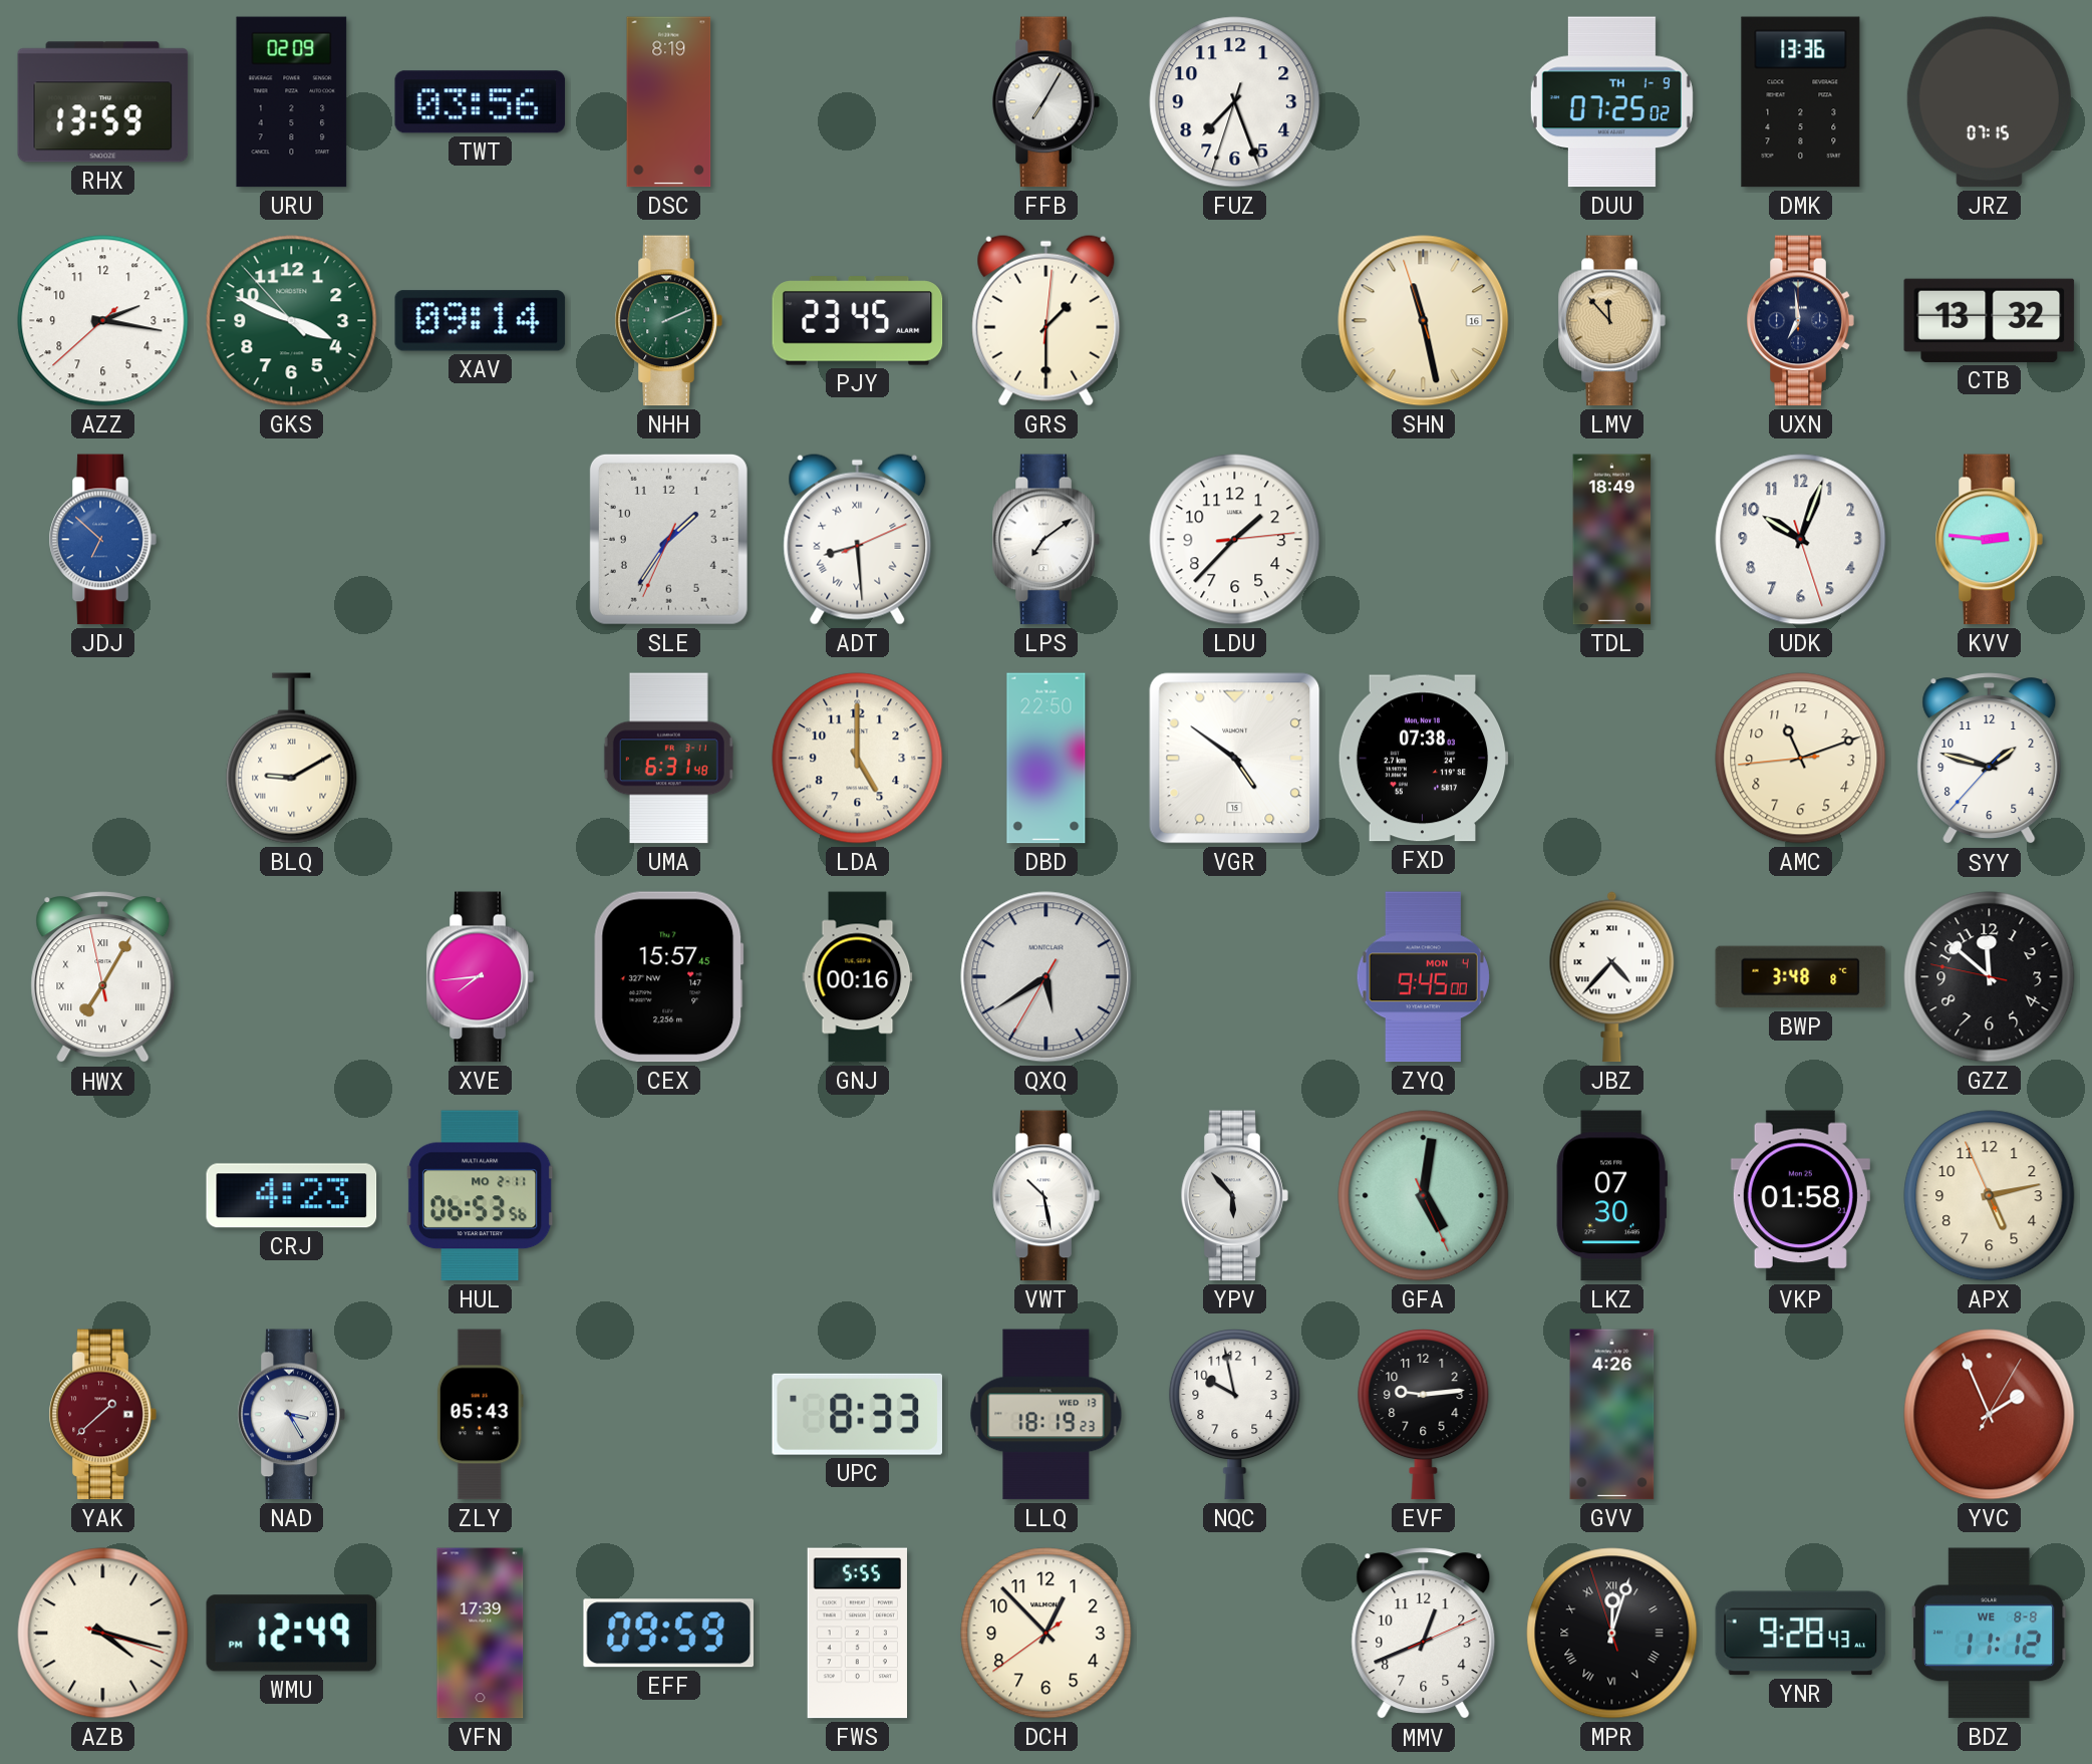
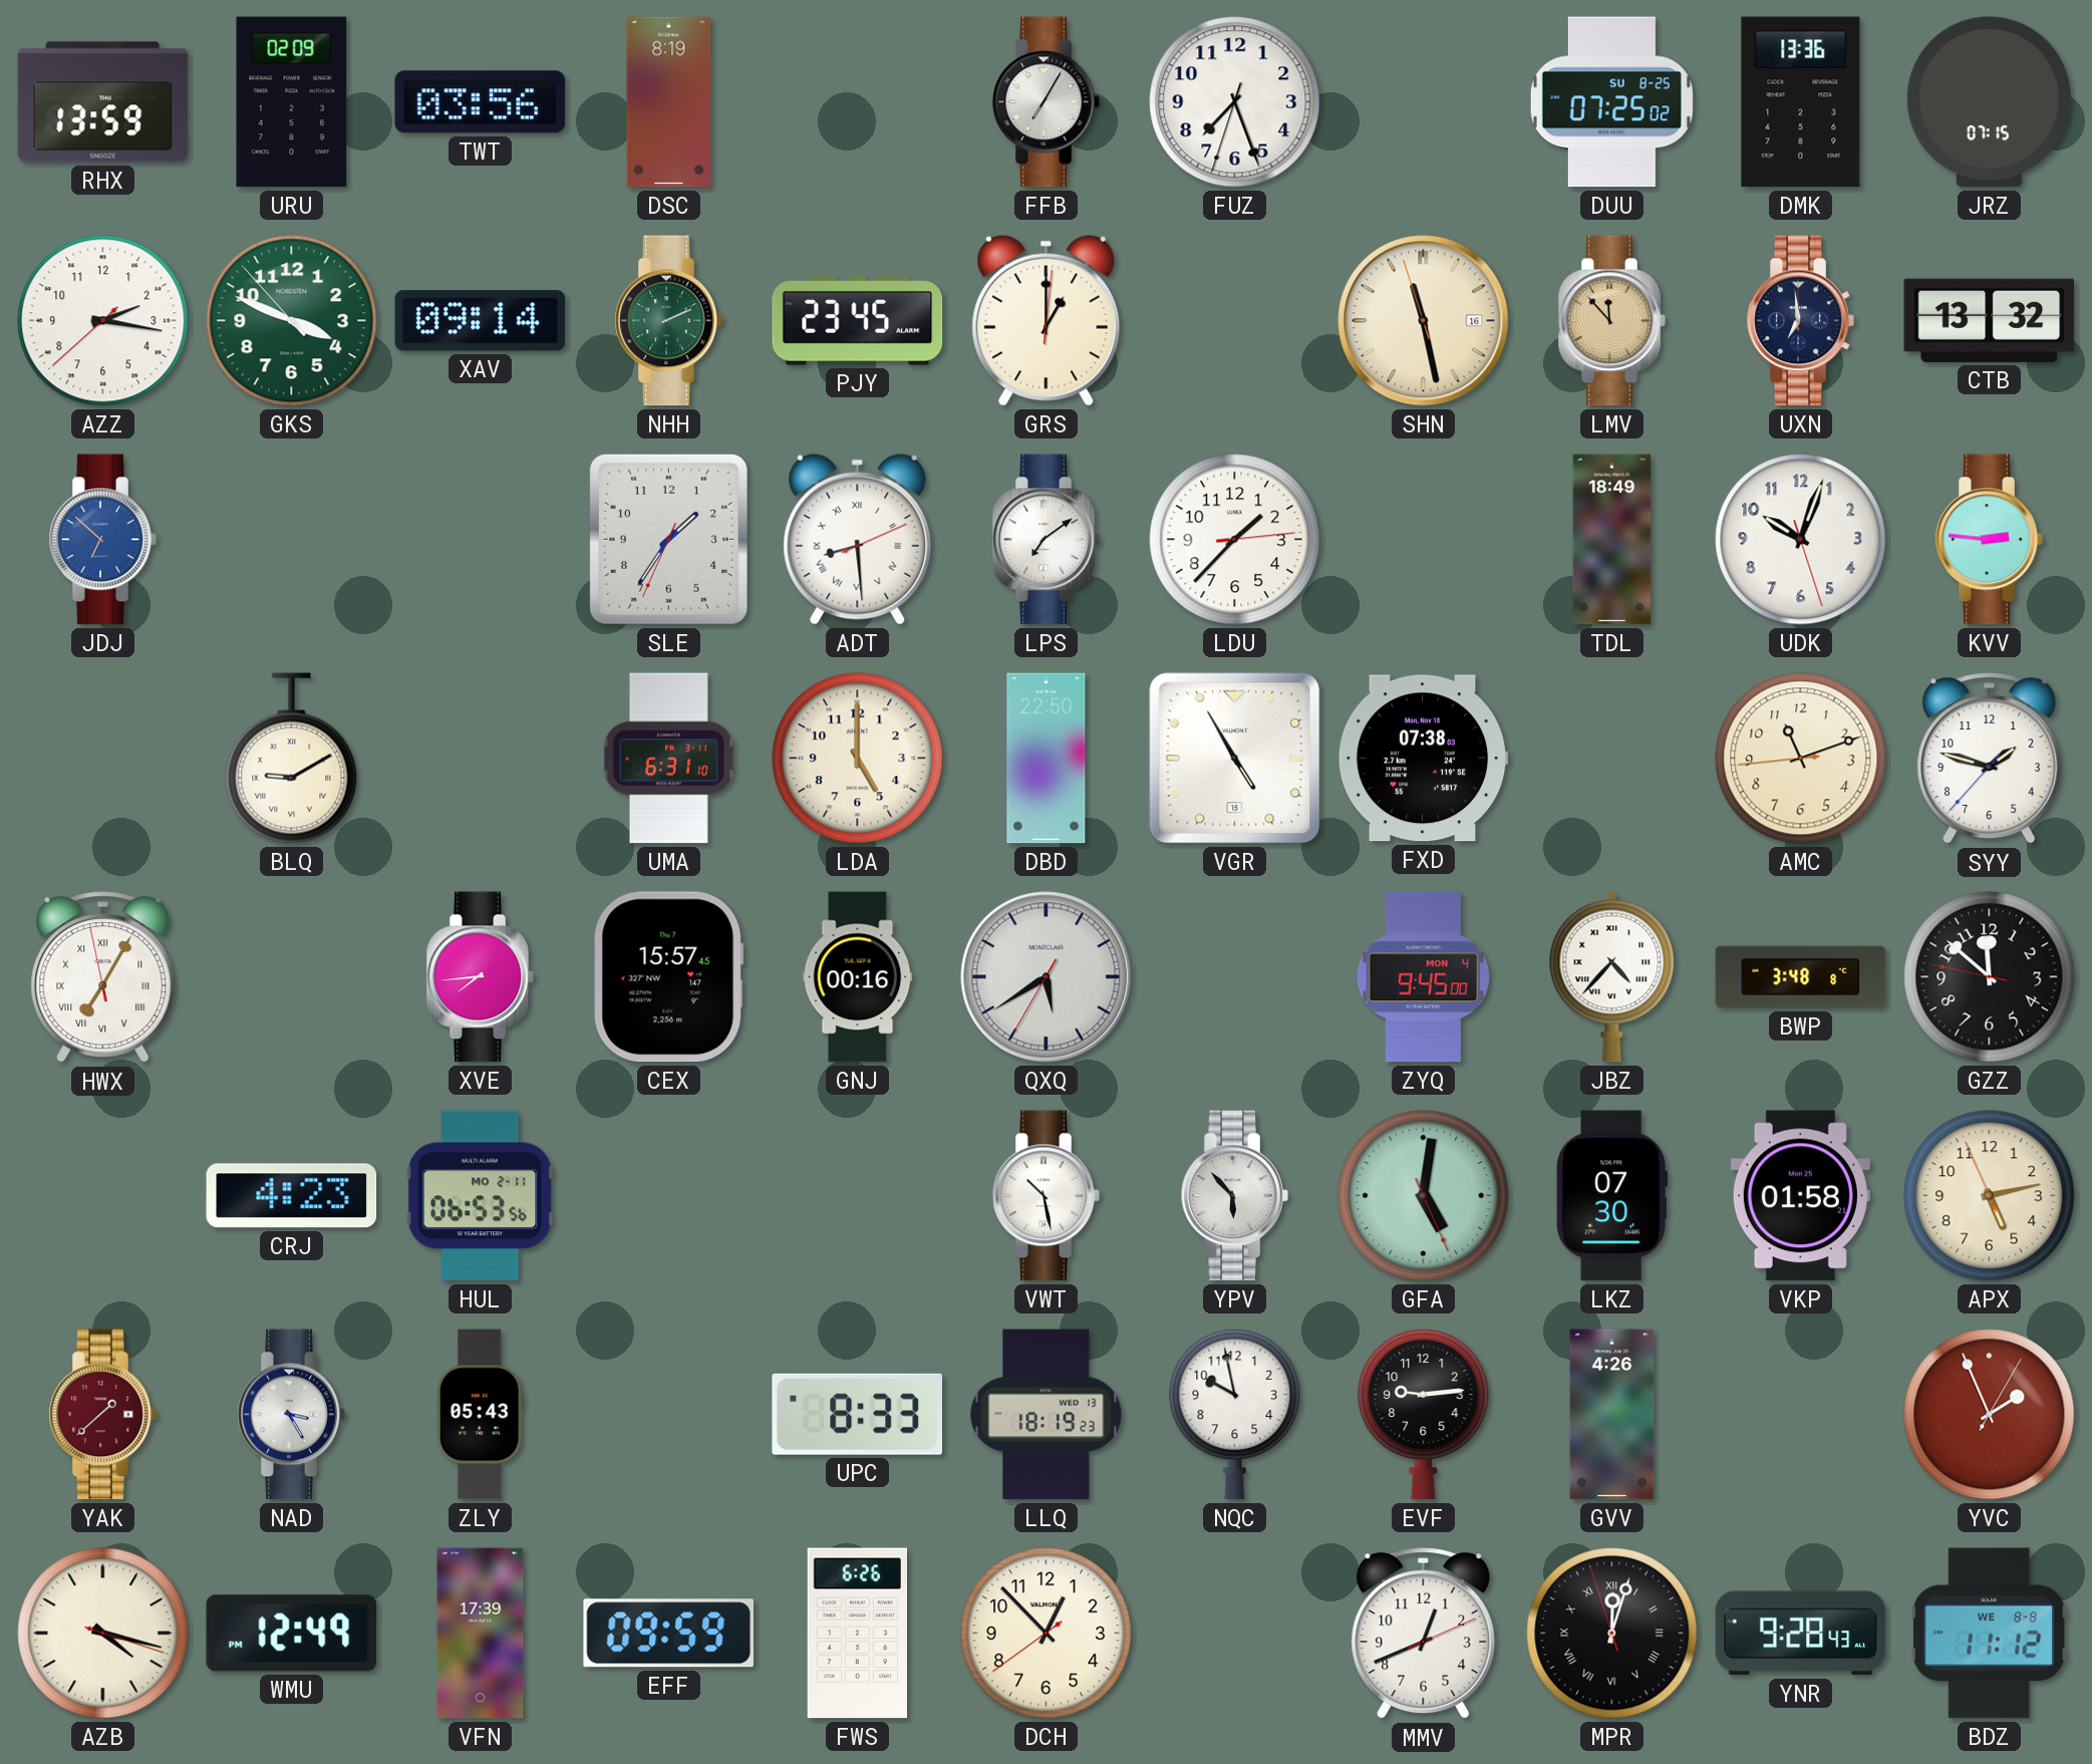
DUU date: TH 1-9 -> SU 8-25
GRS: 1:30 -> 1:00
UMA: 6:31:48 -> 6:31:10
VGR: 4:51 -> 4:55
FWS: 5:55 -> 6:26
